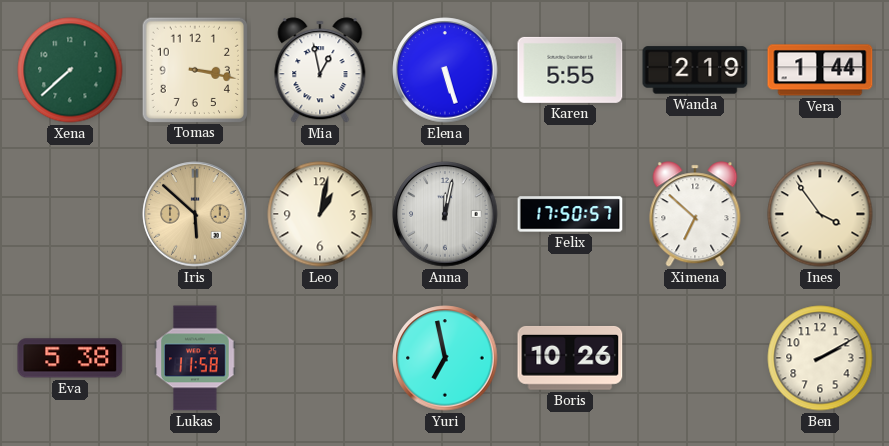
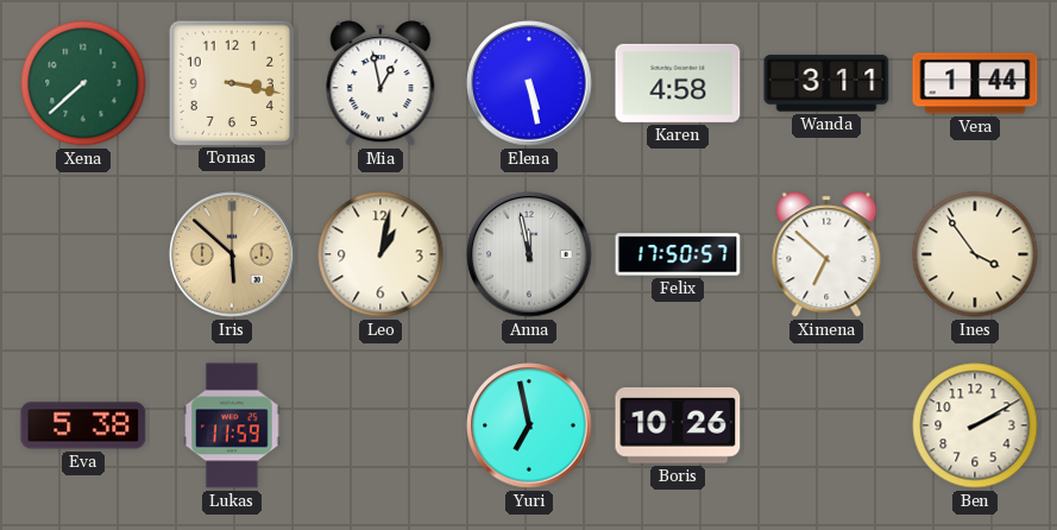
Elena: 5:27 -> 5:28
Karen: 5:55 -> 4:58
Wanda: 2:19 -> 3:11
Anna: 12:02 -> 11:58
Lukas: 11:58 -> 11:59
